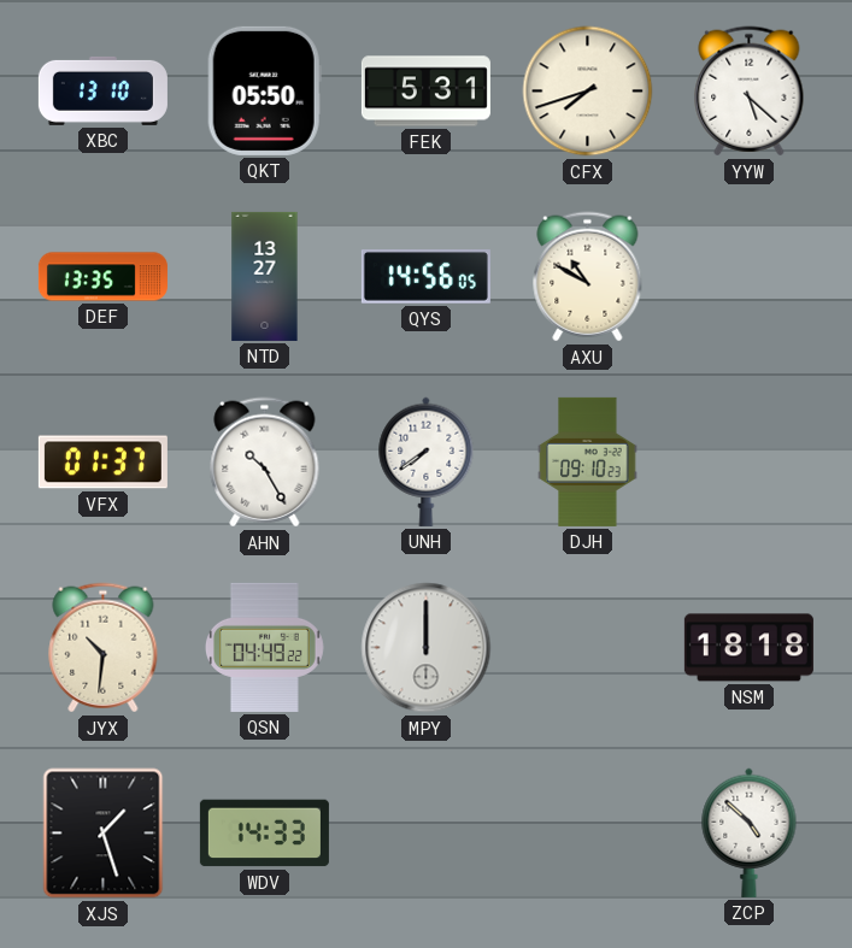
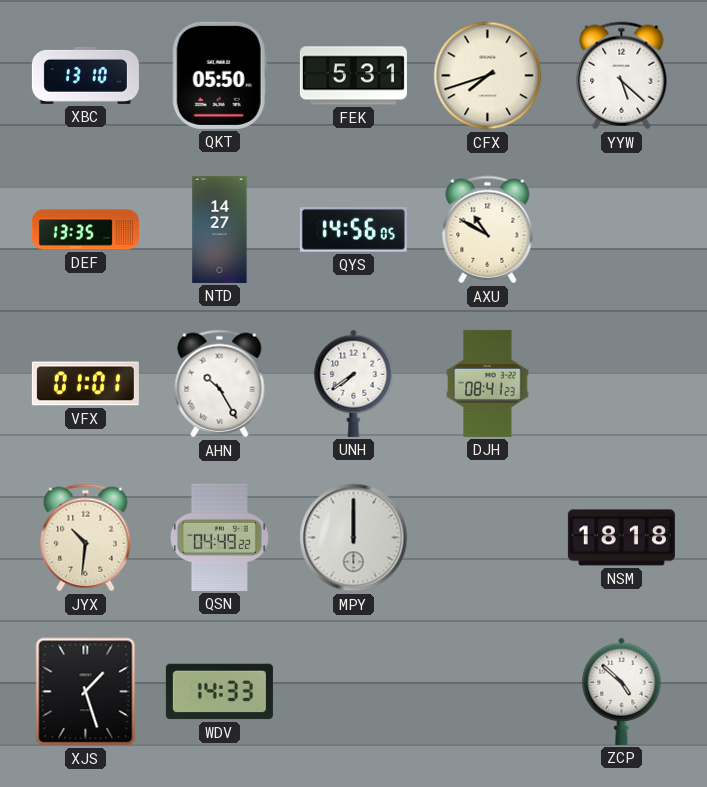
NTD: 13:27 -> 14:27
VFX: 01:37 -> 01:01
DJH: 09:10 -> 08:41
